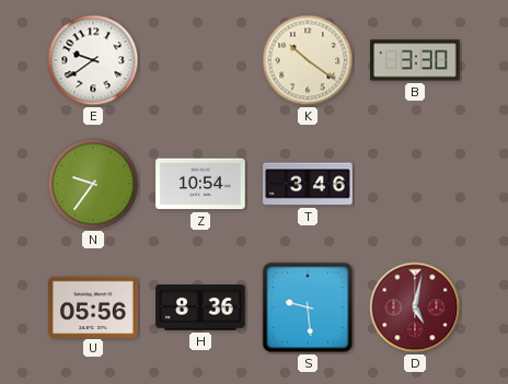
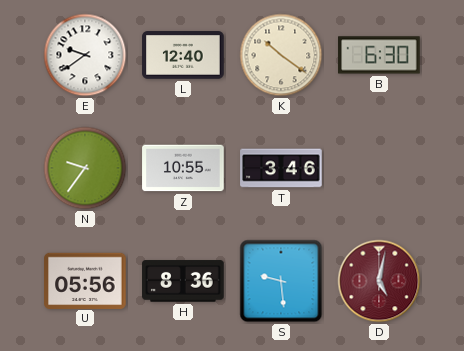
L: none -> 12:40
B: 3:30 -> 6:30
Z: 10:54 -> 10:55
